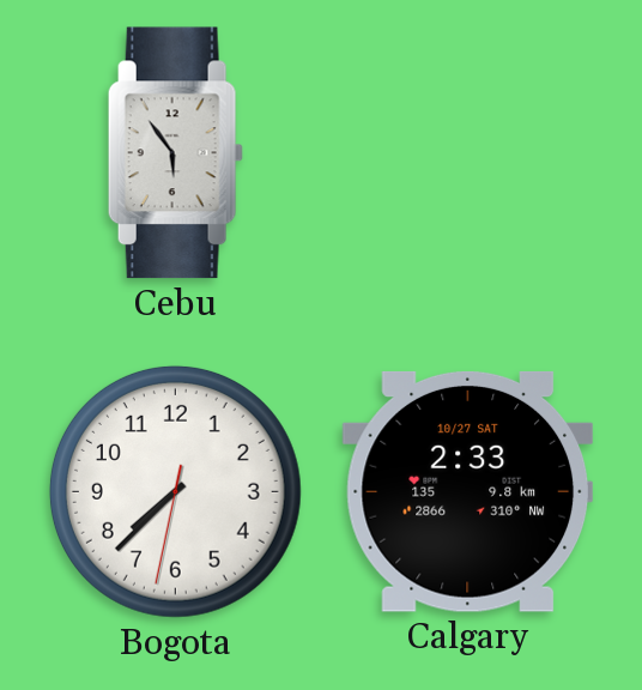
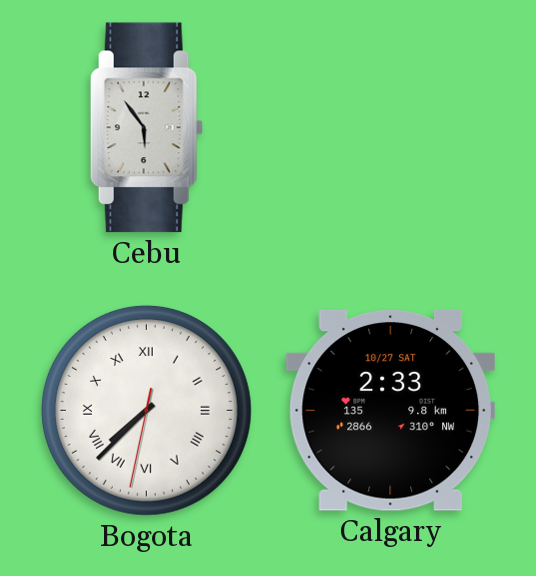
Bogota numerals: Arabic -> Roman
